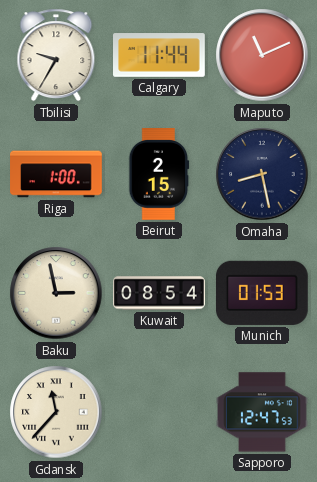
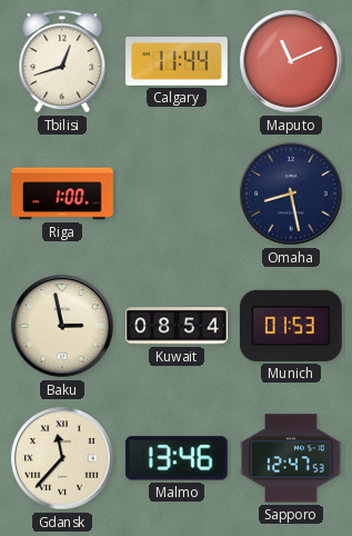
Tbilisi: 9:35 -> 12:42
Beirut: 2:15 -> none
Malmo: none -> 13:46
